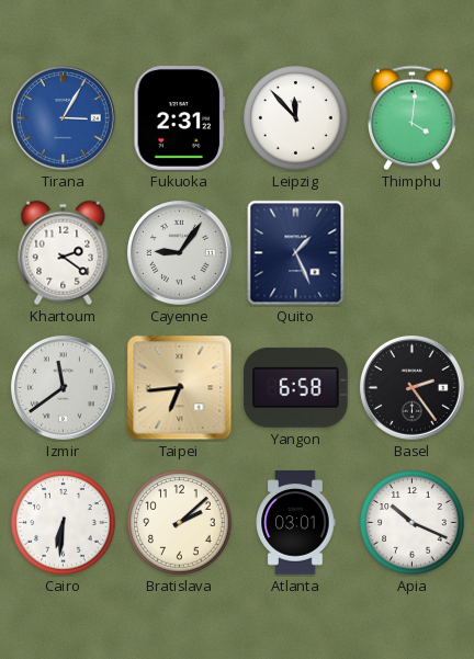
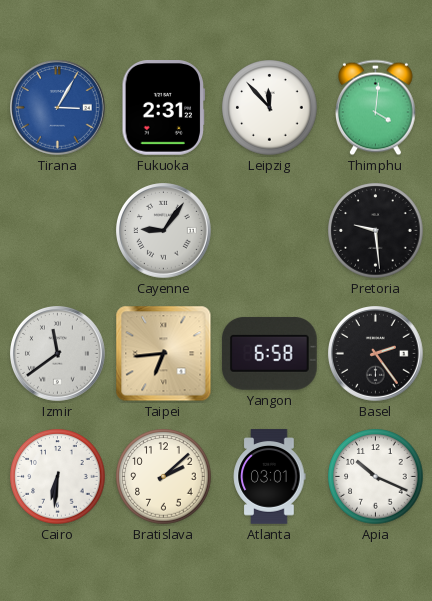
Khartoum: 2:21 -> none
Quito: 1:26 -> none
Pretoria: none -> 9:29
